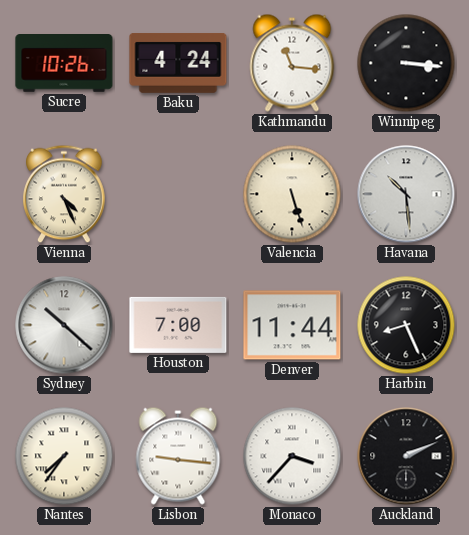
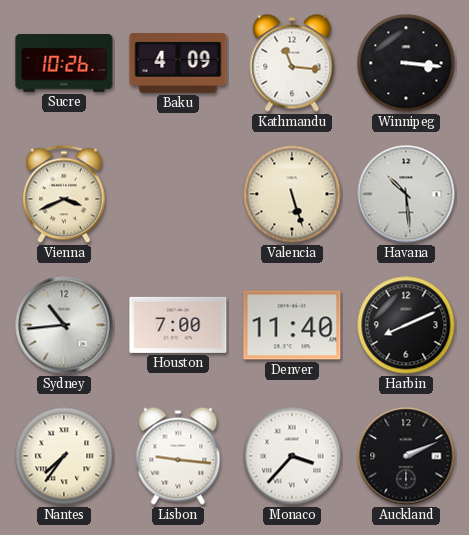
Baku: 4:24 -> 4:09
Vienna: 4:26 -> 3:41
Sydney: 10:22 -> 10:44
Denver: 11:44 -> 11:40
Harbin: 8:26 -> 8:11
